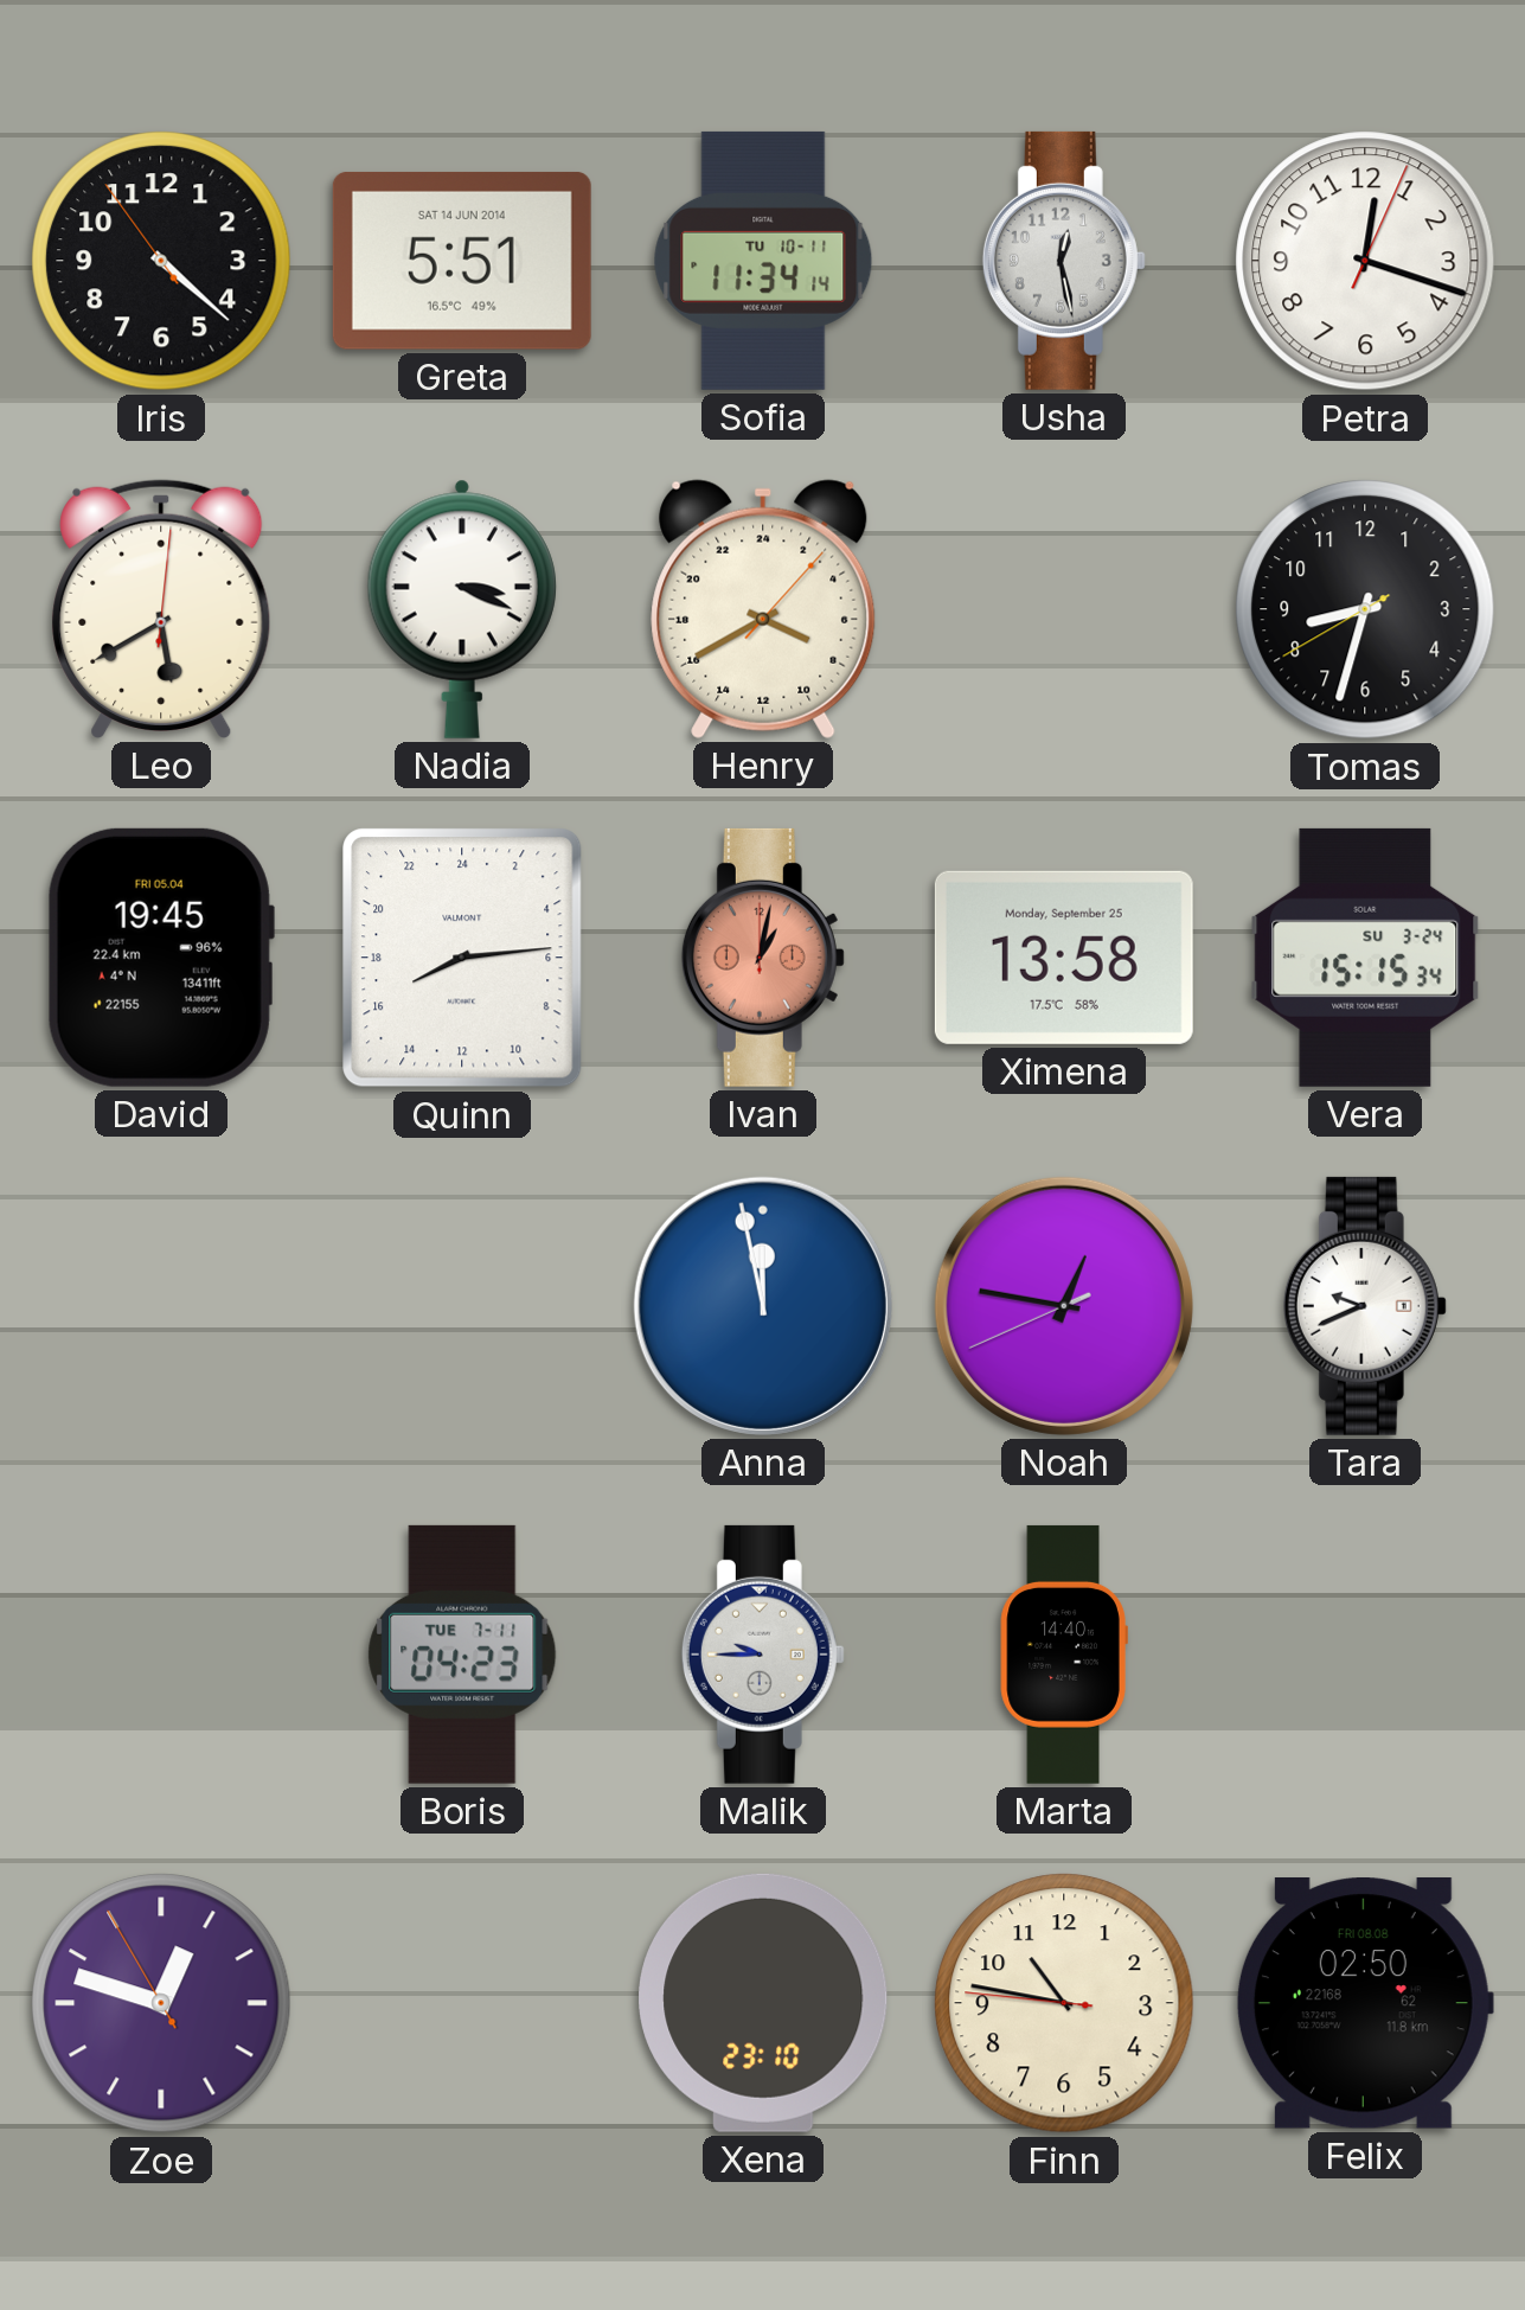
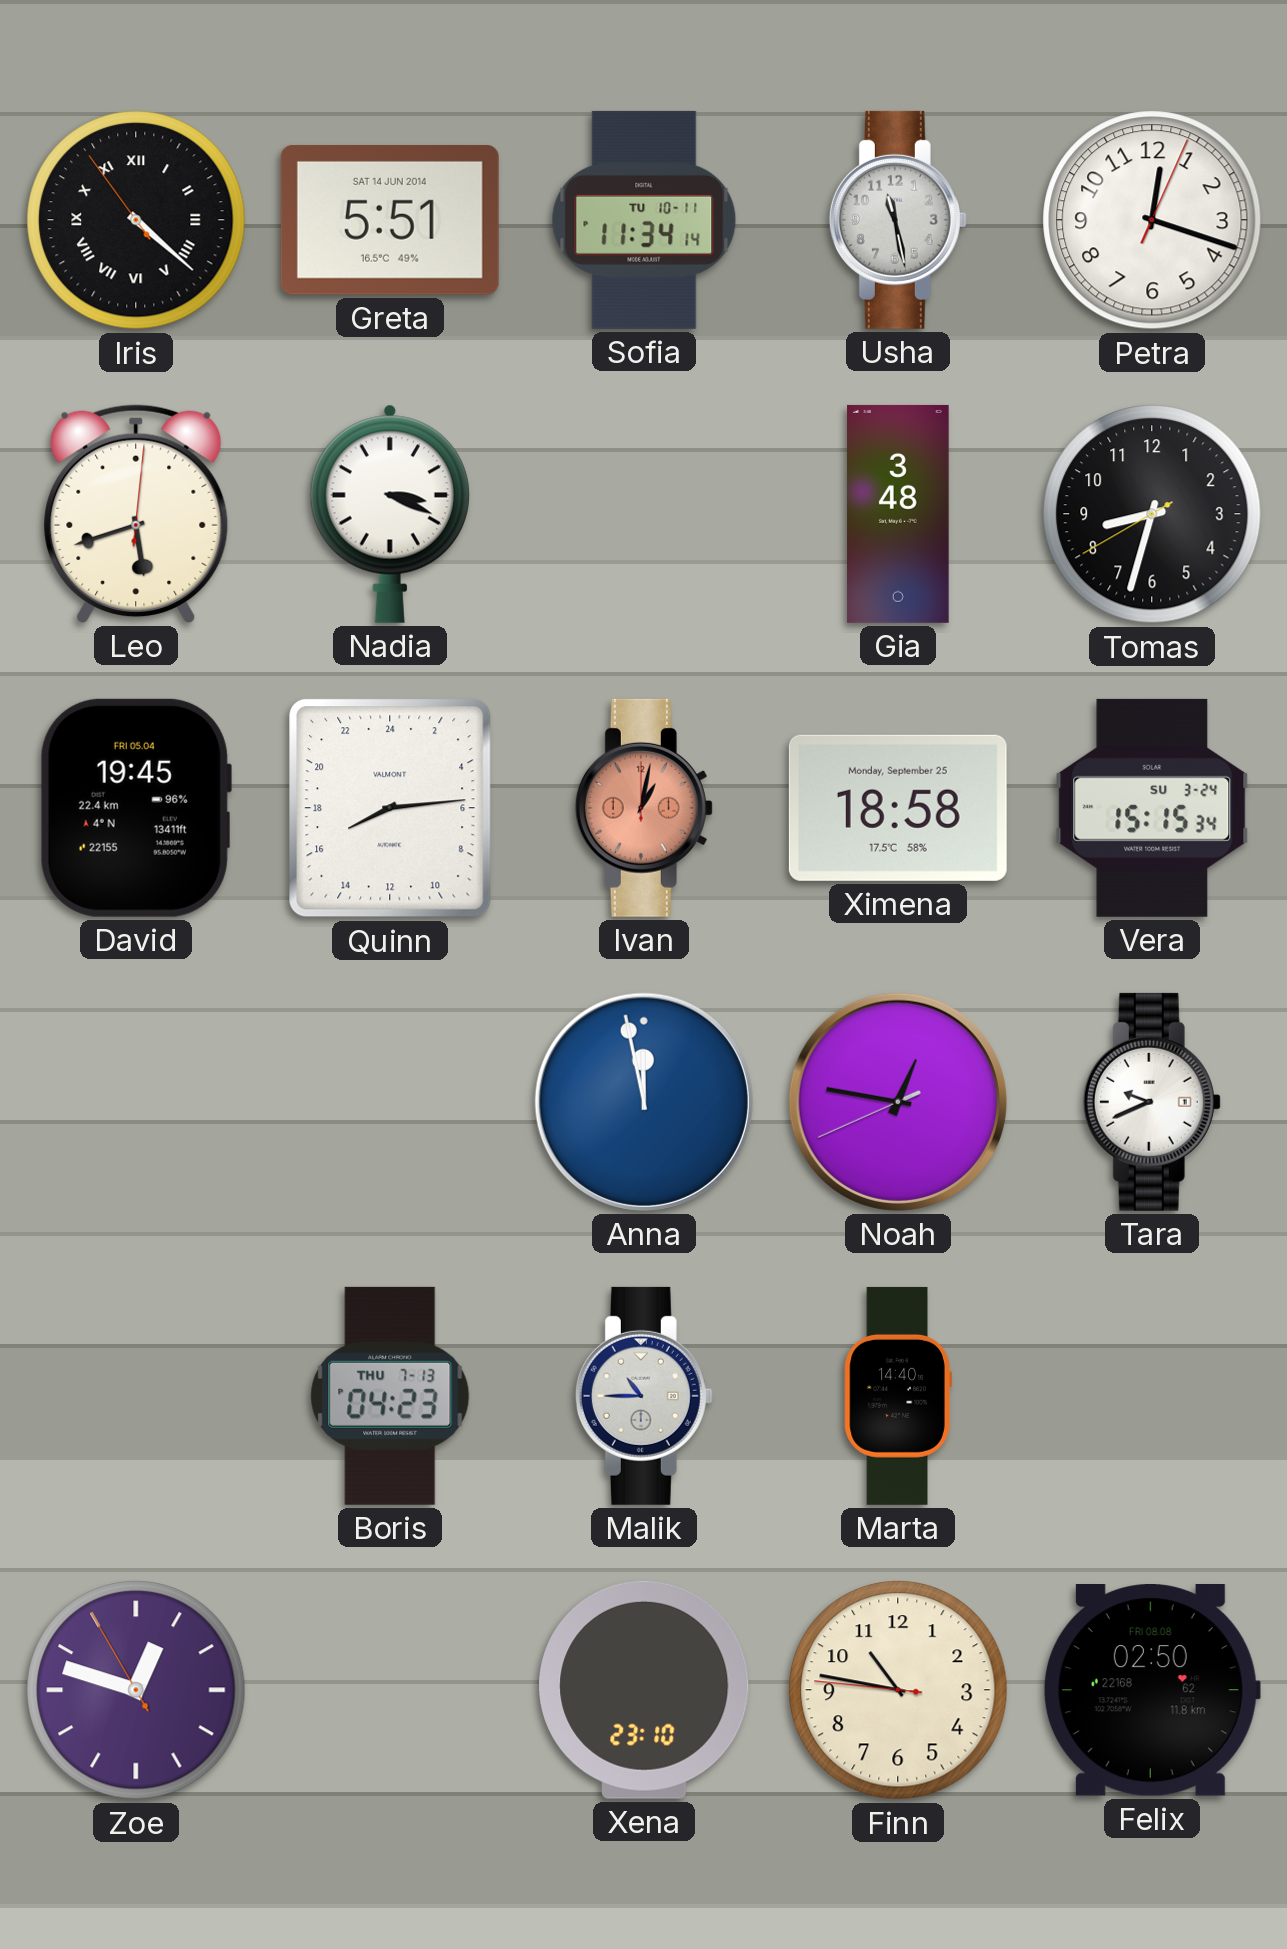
Iris numerals: Arabic -> Roman
Usha: 12:28 -> 11:28
Leo: 5:40 -> 5:42
Henry: 7:40 -> none
Gia: none -> 3:48
Ximena: 13:58 -> 18:58
Boris date: TUE 7-11 -> THU 7-13
Malik: 9:45 -> 10:45
